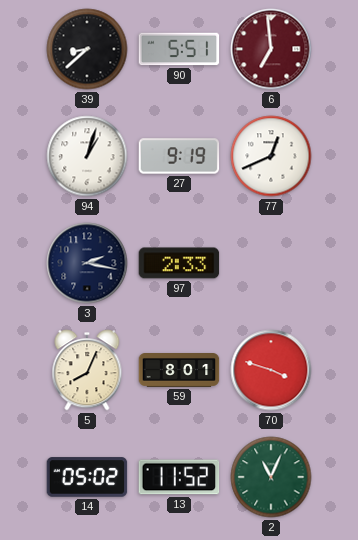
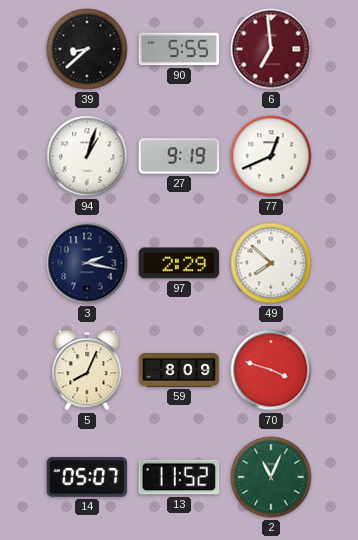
90: 5:51 -> 5:55
97: 2:33 -> 2:29
49: none -> 7:52
59: 8:01 -> 8:09
14: 05:02 -> 05:07
